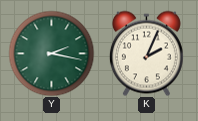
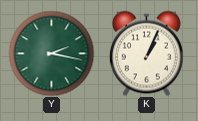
K: 2:04 -> 1:04
